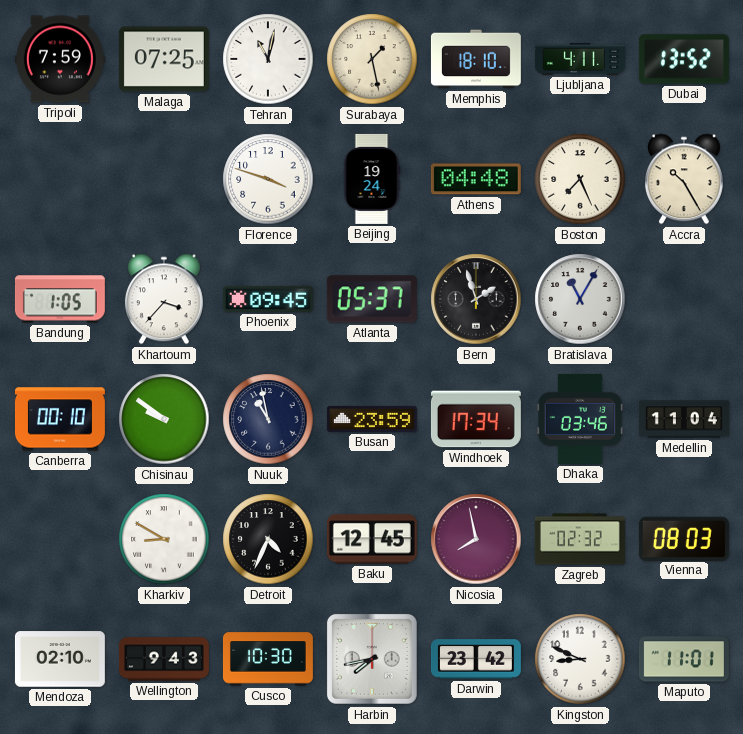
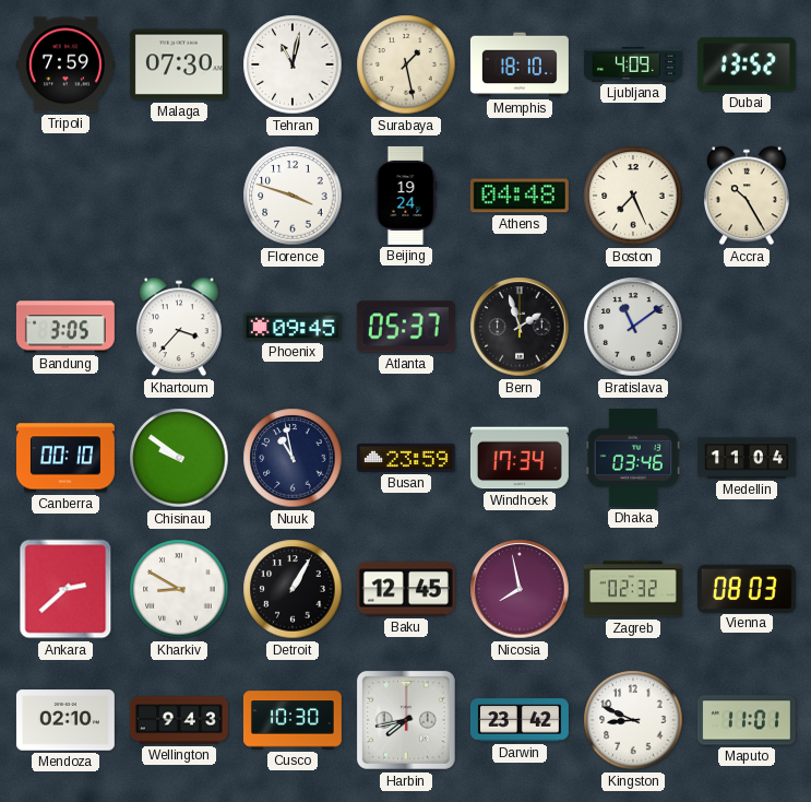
Malaga: 07:25 -> 07:30
Ljubljana: 4:11 -> 4:09
Bandung: 1:05 -> 3:05
Bratislava: 11:05 -> 11:09
Ankara: none -> 2:38
Detroit: 4:34 -> 1:05
